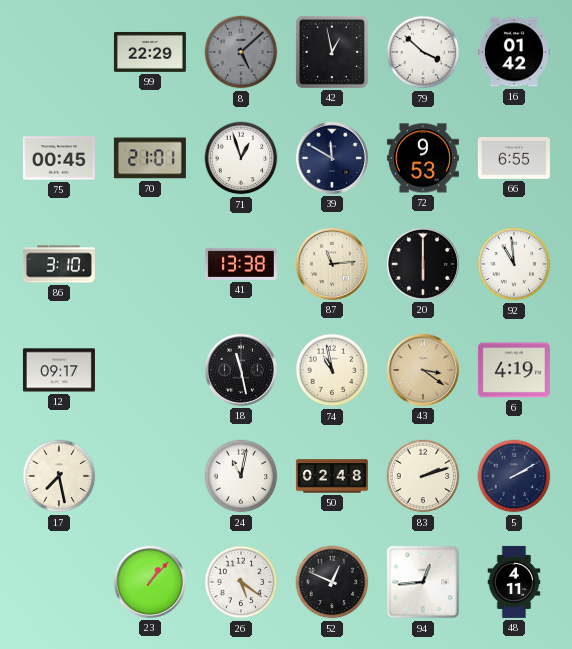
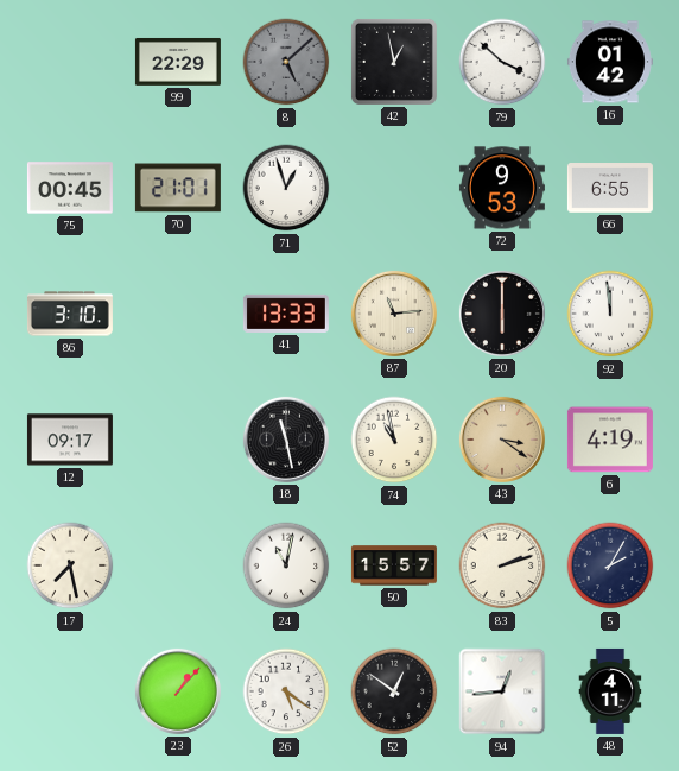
39: 11:50 -> none
41: 13:38 -> 13:33
92: 10:59 -> 11:59
50: 02:48 -> 15:57
5: 2:10 -> 2:05
52: 12:49 -> 12:51
